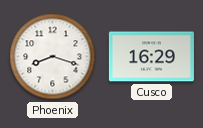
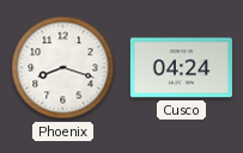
Cusco: 16:29 -> 04:24
